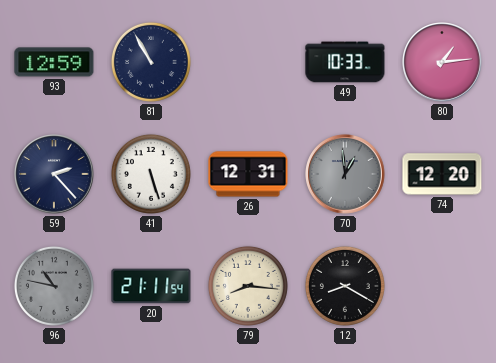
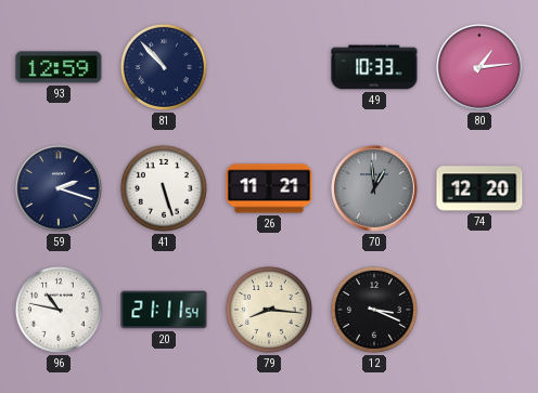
81: 10:55 -> 10:53
59: 2:23 -> 2:18
26: 12:31 -> 11:21
96 dial: grey -> white
12: 8:20 -> 3:19
